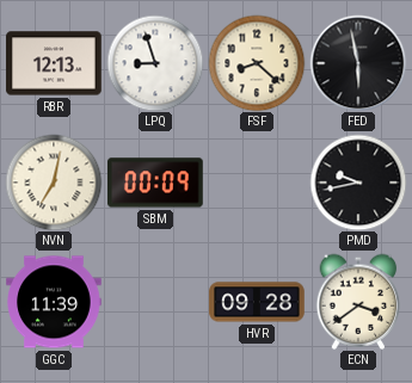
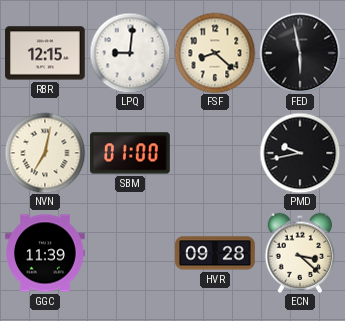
RBR: 12:13 -> 12:15
LPQ: 8:57 -> 9:01
SBM: 00:09 -> 01:00
ECN: 3:39 -> 3:22
